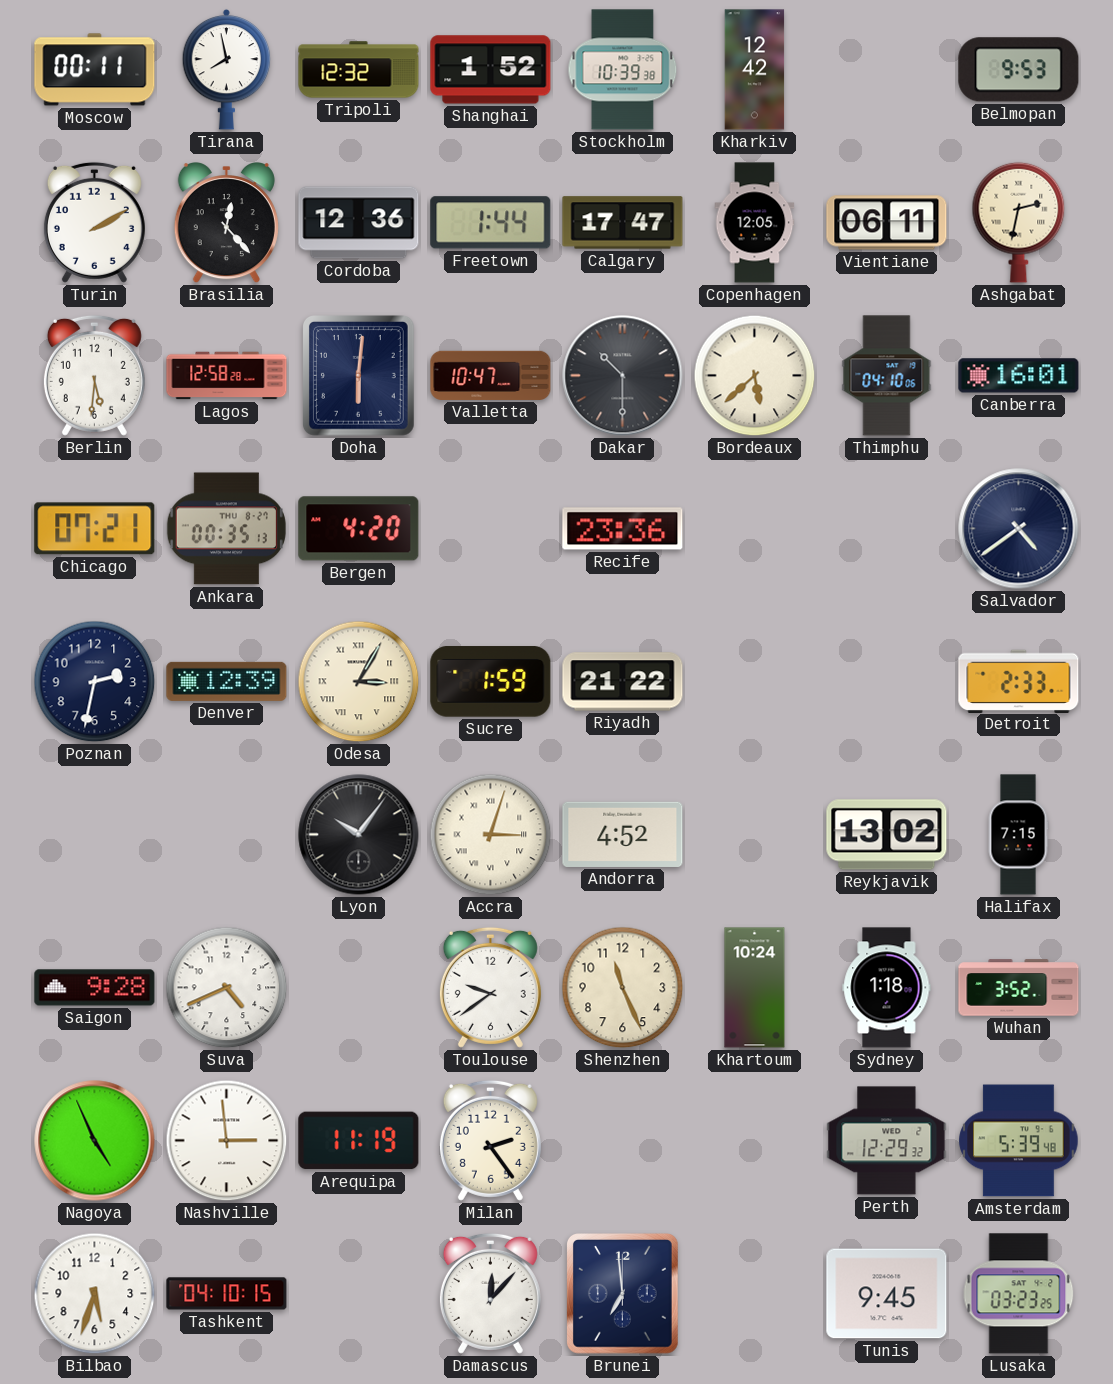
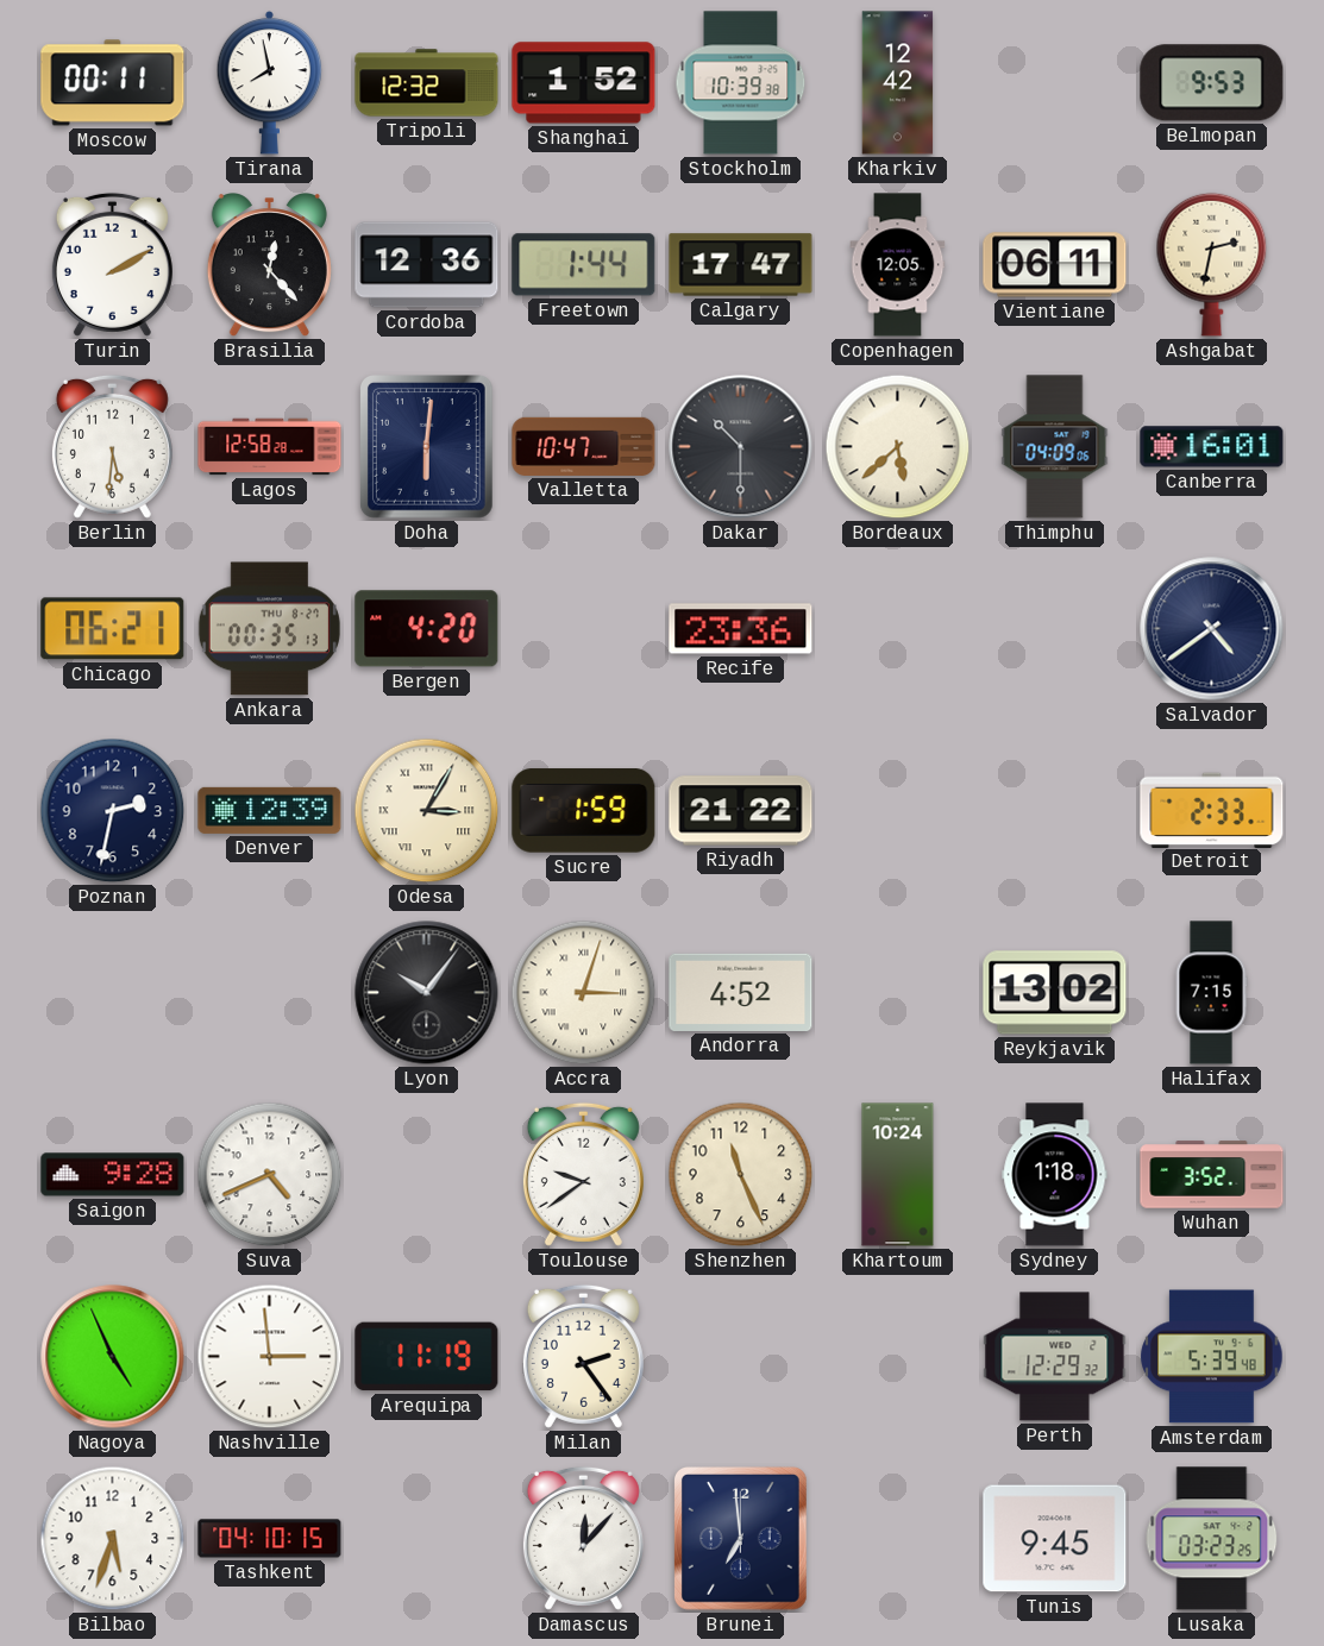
Thimphu: 04:10 -> 04:09
Chicago: 07:21 -> 06:21
